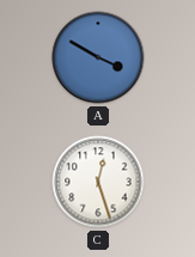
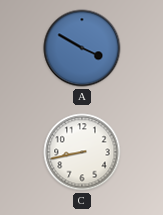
C: 12:27 -> 8:43
